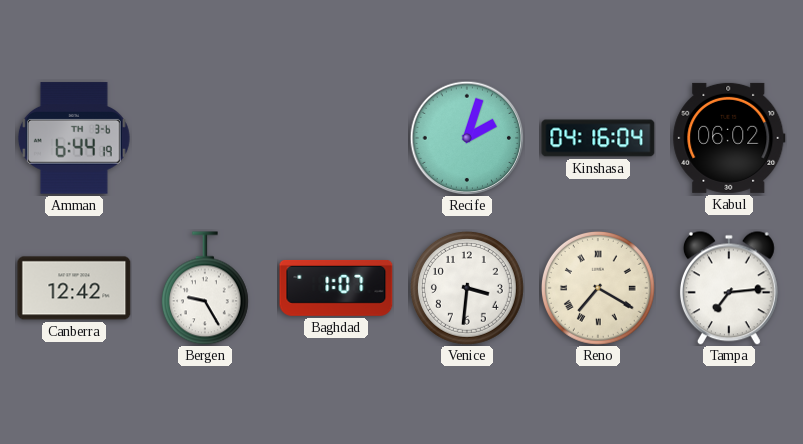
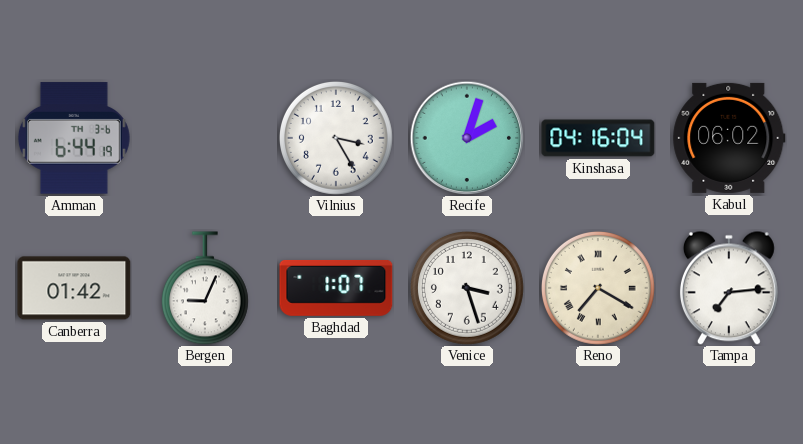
Vilnius: none -> 3:25
Canberra: 12:42 -> 01:42
Bergen: 9:25 -> 9:04
Venice: 3:31 -> 3:27
